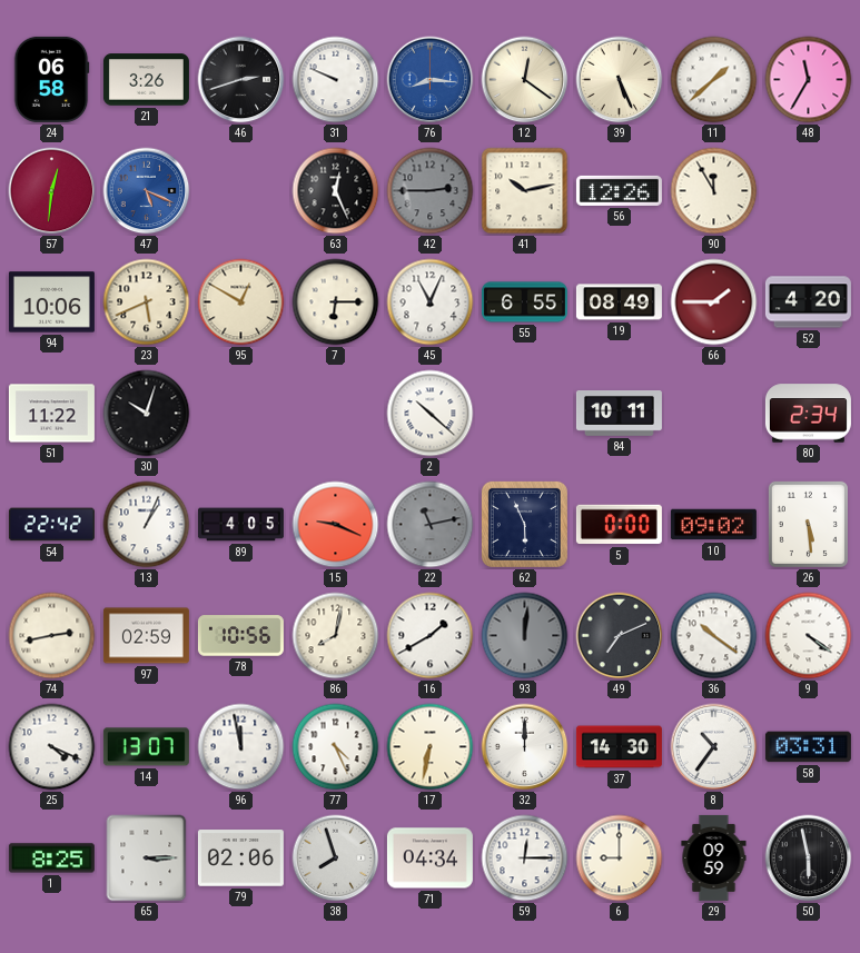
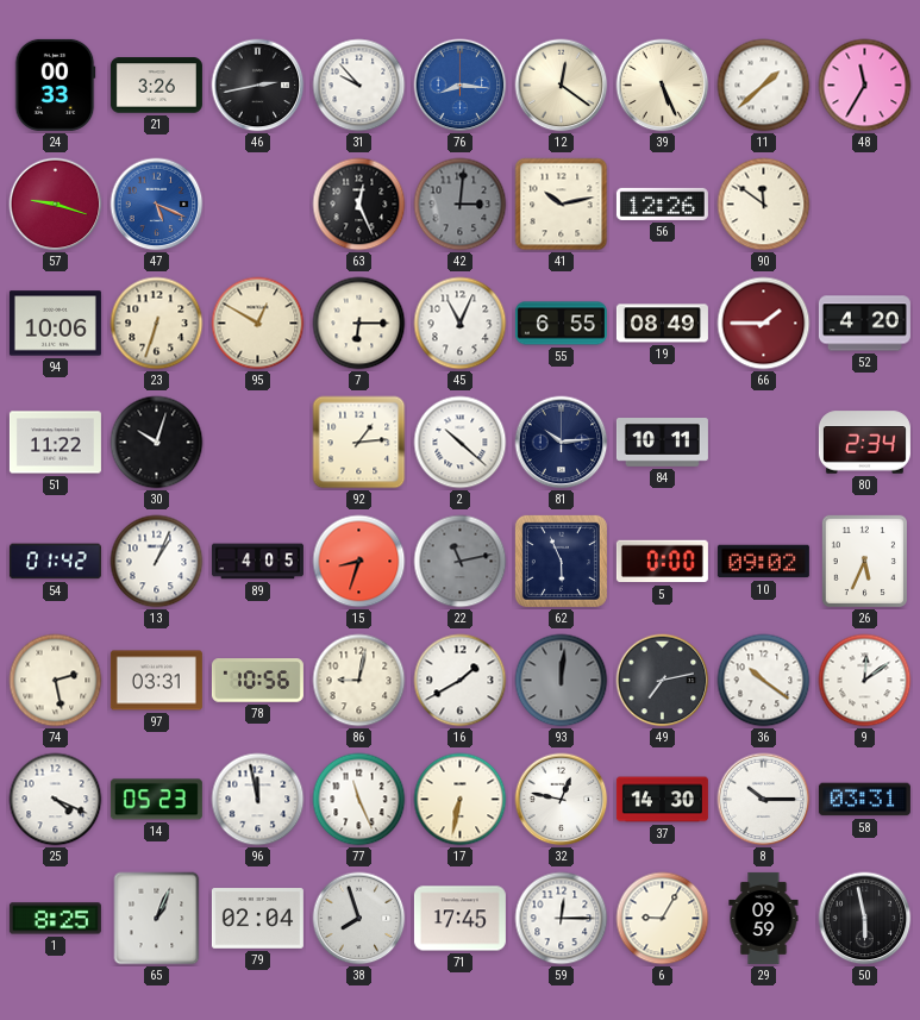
24: 06:58 -> 00:33
46: 2:42 -> 2:43
31: 9:49 -> 9:53
57: 12:31 -> 9:18
42: 2:45 -> 3:01
90: 11:55 -> 11:51
23: 5:41 -> 6:33
92: none -> 1:14
81: none -> 10:14
54: 22:42 -> 01:42
15: 9:19 -> 8:33
26: 5:29 -> 5:34
74: 2:43 -> 2:28
97: 02:59 -> 03:31
86: 8:02 -> 9:02
49: 7:11 -> 7:13
9: 4:21 -> 12:09
14: 13:07 -> 05:23
77: 4:26 -> 11:26
32: 12:00 -> 12:47
8: 10:36 -> 10:15
65: 3:15 -> 1:04
79: 02:06 -> 02:04
71: 04:34 -> 17:45
6: 9:00 -> 9:05
